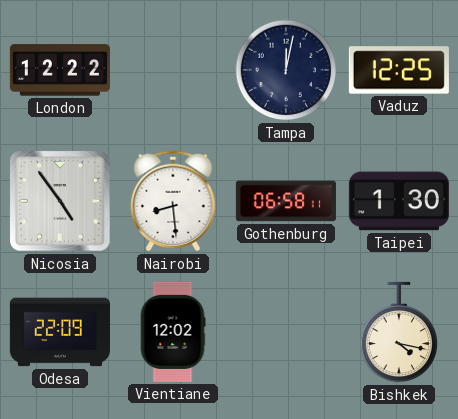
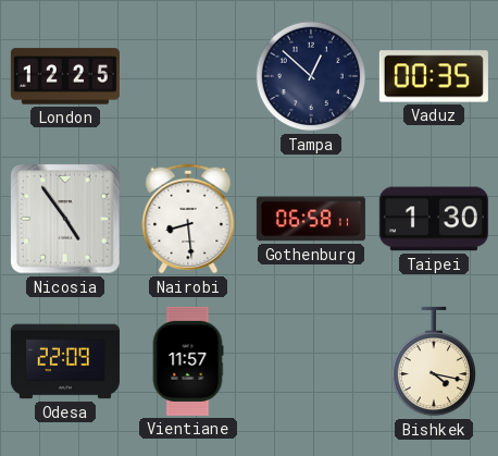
London: 12:22 -> 12:25
Tampa: 12:02 -> 12:52
Vaduz: 12:25 -> 00:35
Vientiane: 12:02 -> 11:57
